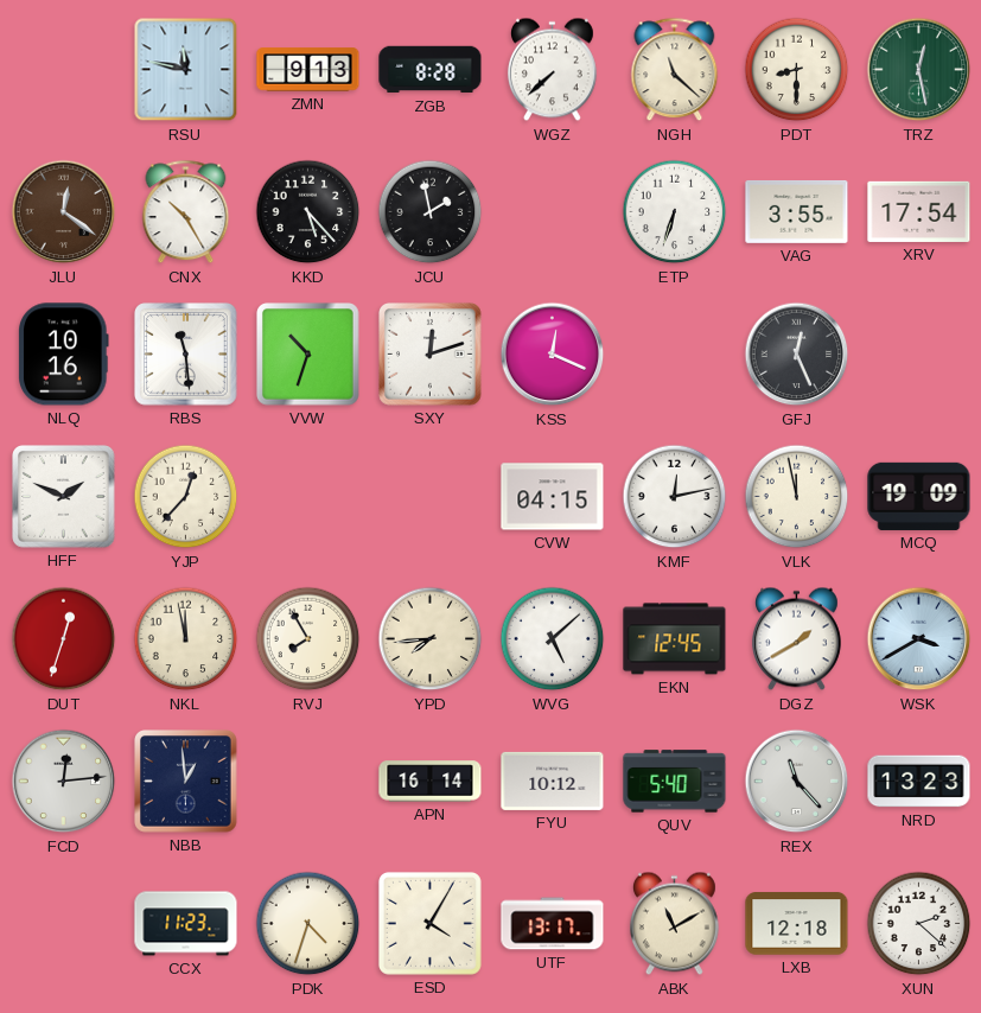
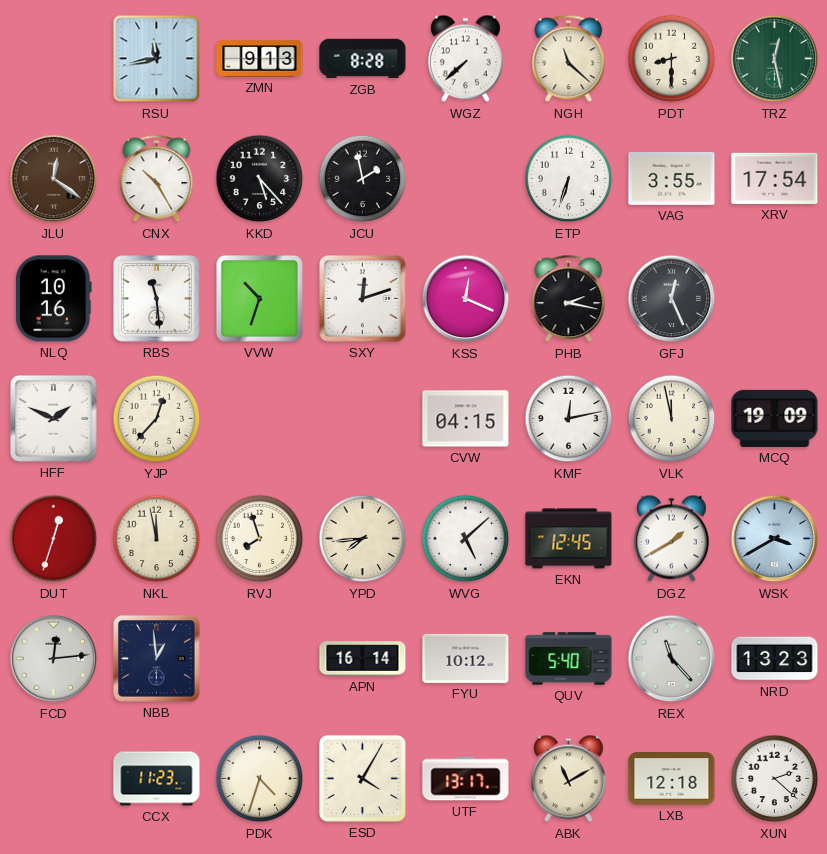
RSU: 11:47 -> 11:43
PHB: none -> 2:17
RVJ: 7:55 -> 7:57
